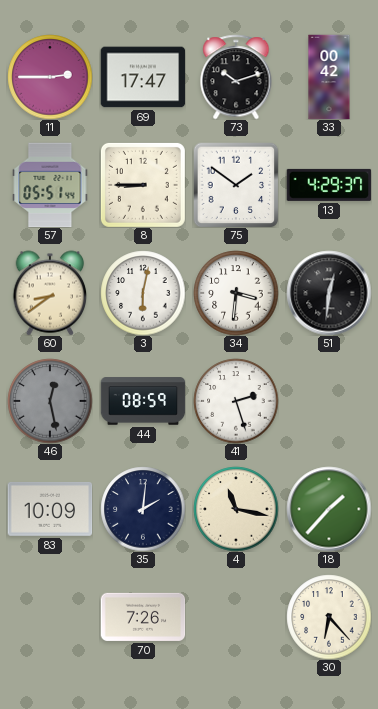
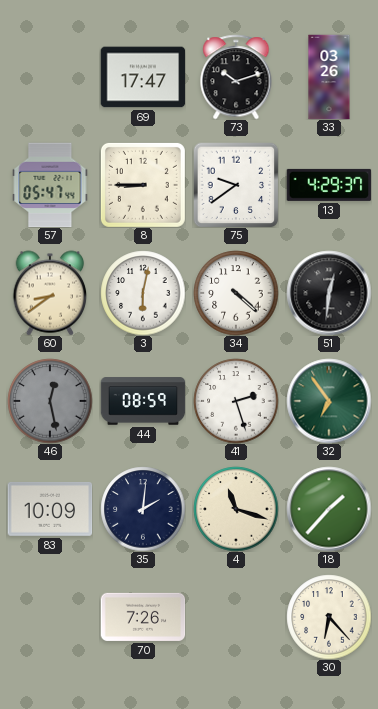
11: 2:45 -> none
33: 00:42 -> 03:26
57: 05:51 -> 05:47
75: 1:51 -> 9:39
34: 3:31 -> 4:22
32: none -> 6:54
4: 11:17 -> 11:18
